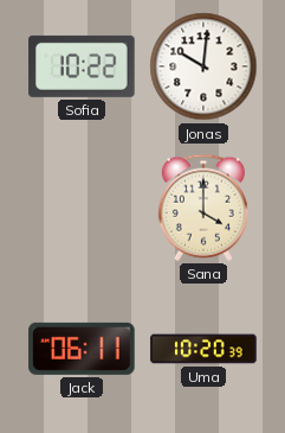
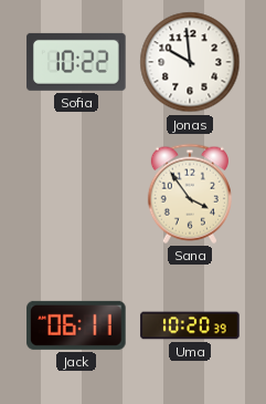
Jonas: 10:01 -> 9:59
Sana: 4:00 -> 3:54
